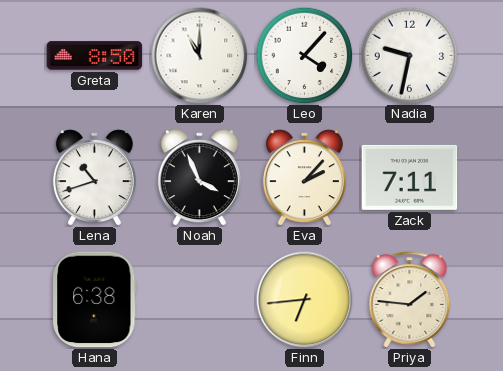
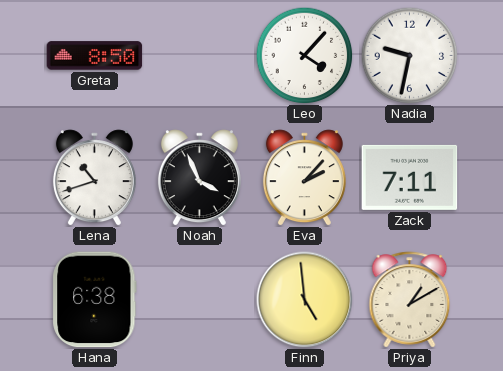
Karen: 11:00 -> none
Finn: 6:44 -> 4:59
Priya: 1:46 -> 1:10
